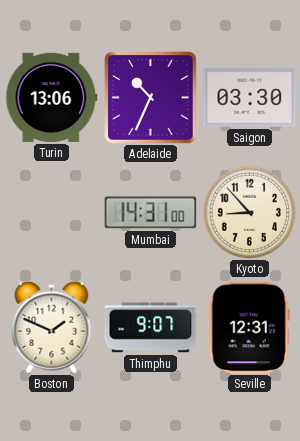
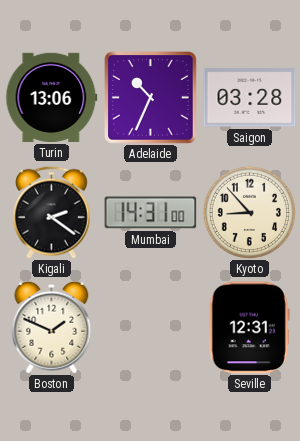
Saigon: 03:30 -> 03:28
Kigali: none -> 2:21
Thimphu: 9:07 -> none
